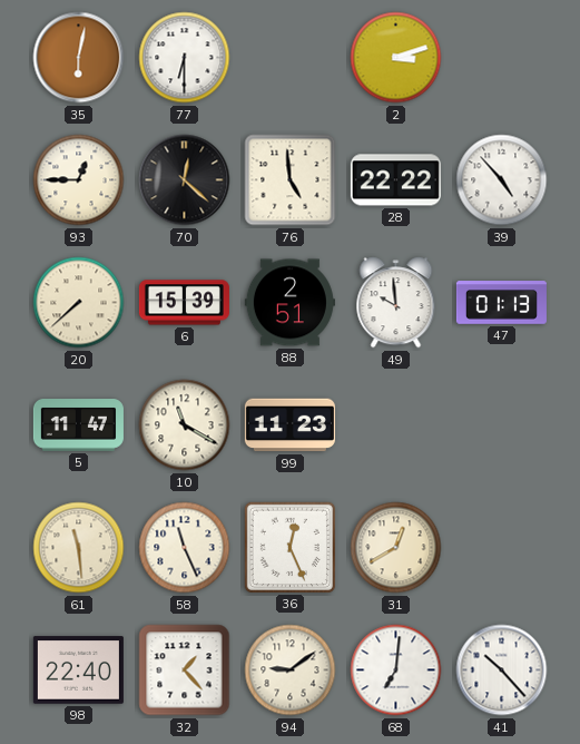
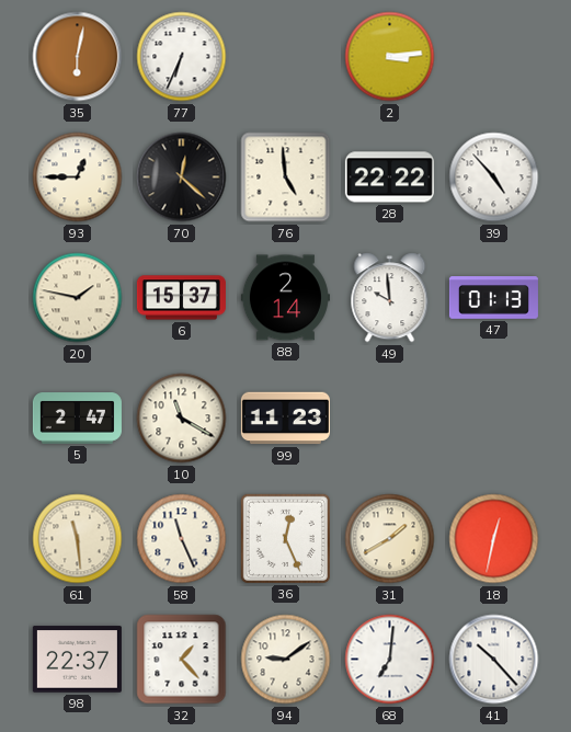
77: 6:30 -> 6:34
2: 3:12 -> 3:14
20: 7:38 -> 1:47
6: 15:39 -> 15:37
88: 2:51 -> 2:14
5: 11:47 -> 2:47
31: 12:40 -> 1:40
18: none -> 12:32
98: 22:40 -> 22:37
